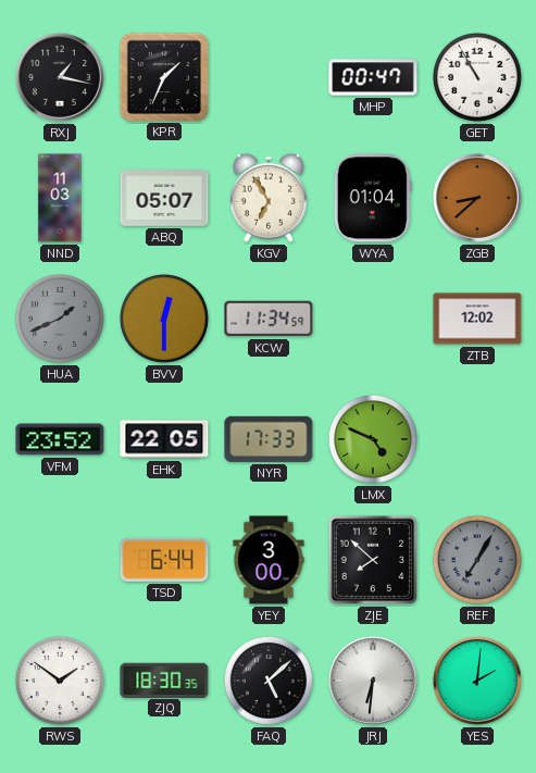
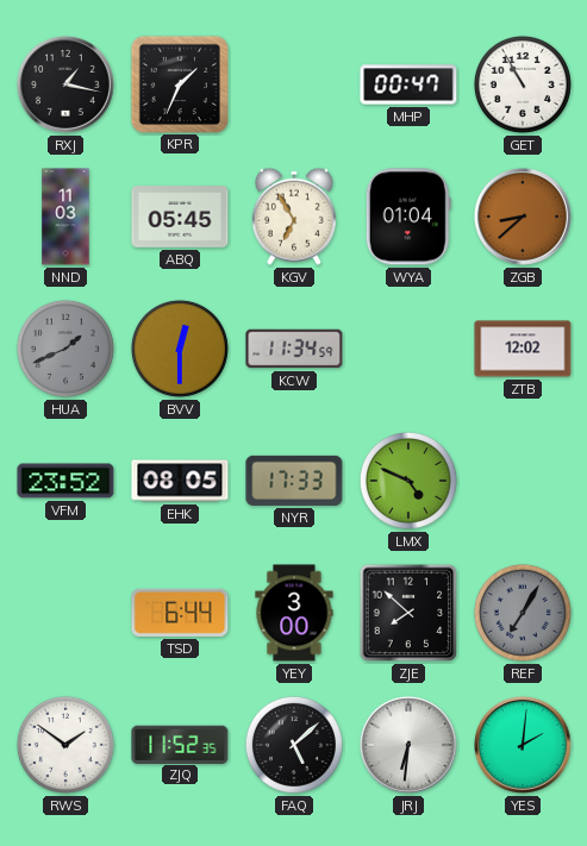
ABQ: 05:07 -> 05:45
EHK: 22:05 -> 08:05
ZJQ: 18:30 -> 11:52
